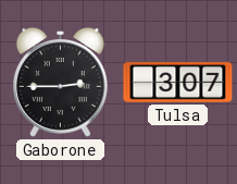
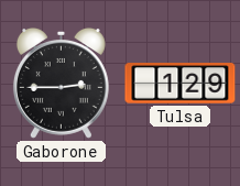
Tulsa: 3:07 -> 1:29
